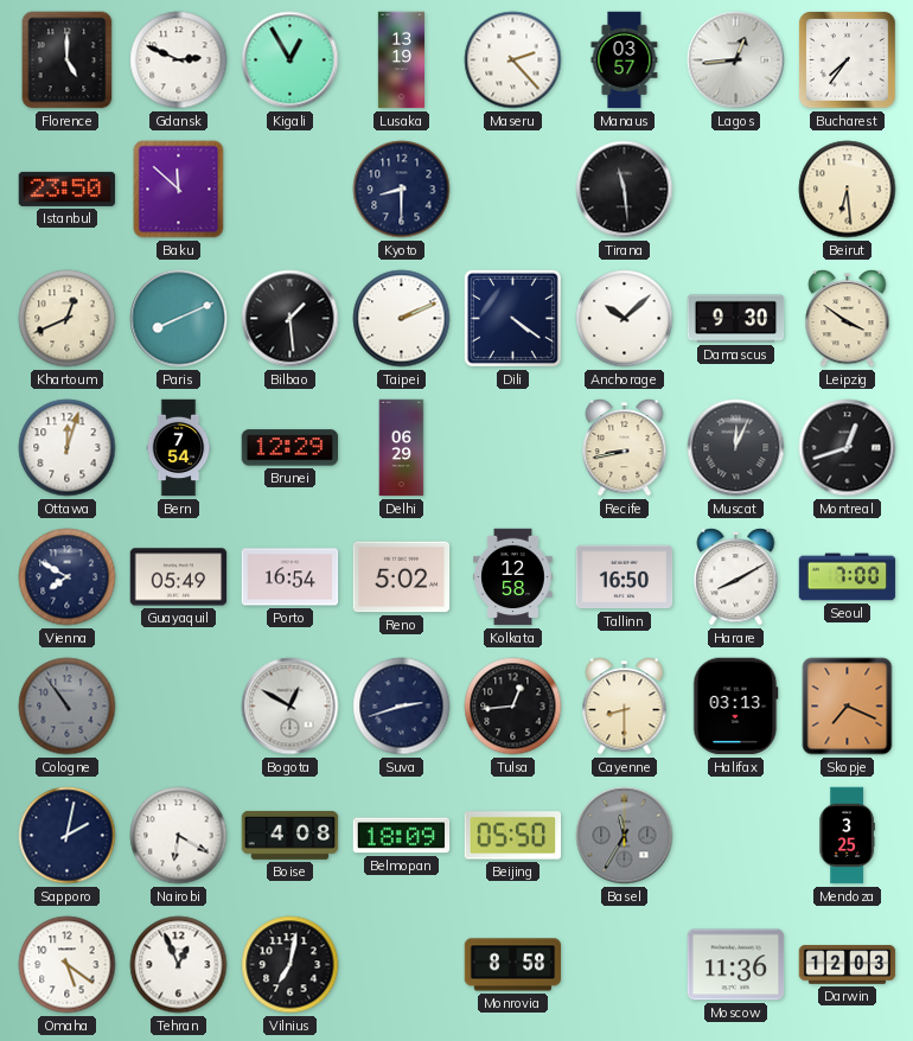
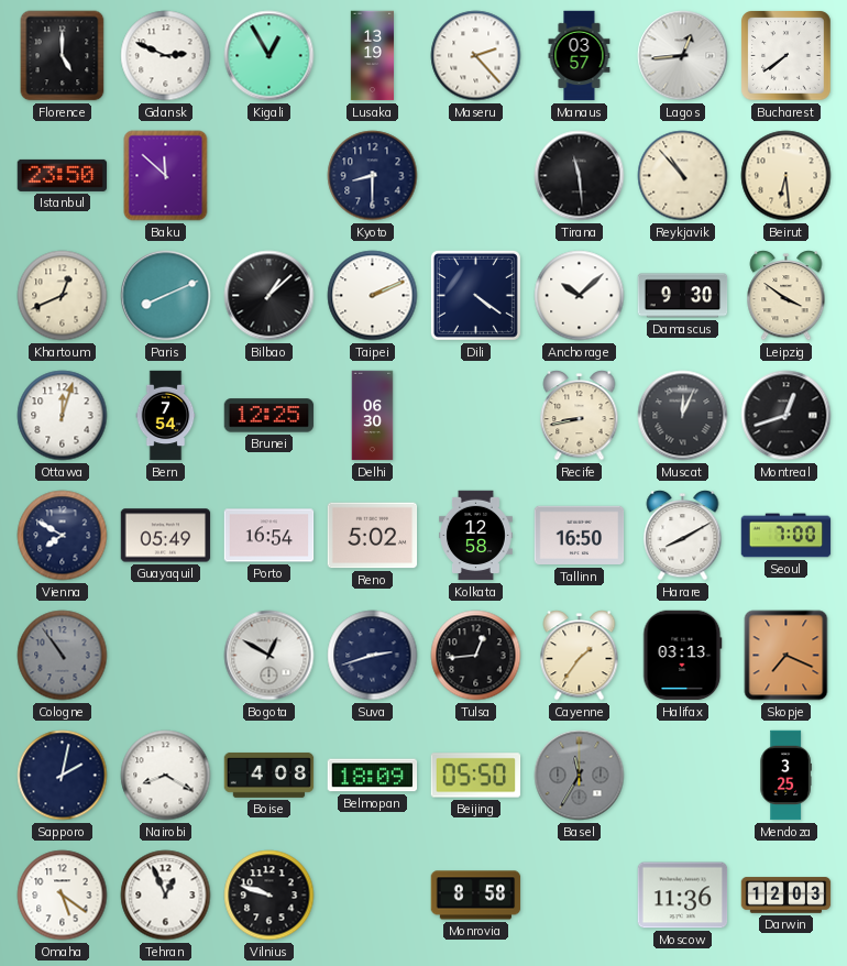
Bucharest: 7:36 -> 7:39
Reykjavik: none -> 10:53
Bilbao: 1:29 -> 1:08
Brunei: 12:29 -> 12:25
Delhi: 06:29 -> 06:30
Cayenne: 8:30 -> 1:36
Nairobi: 6:20 -> 8:20
Vilnius: 7:02 -> 9:48
